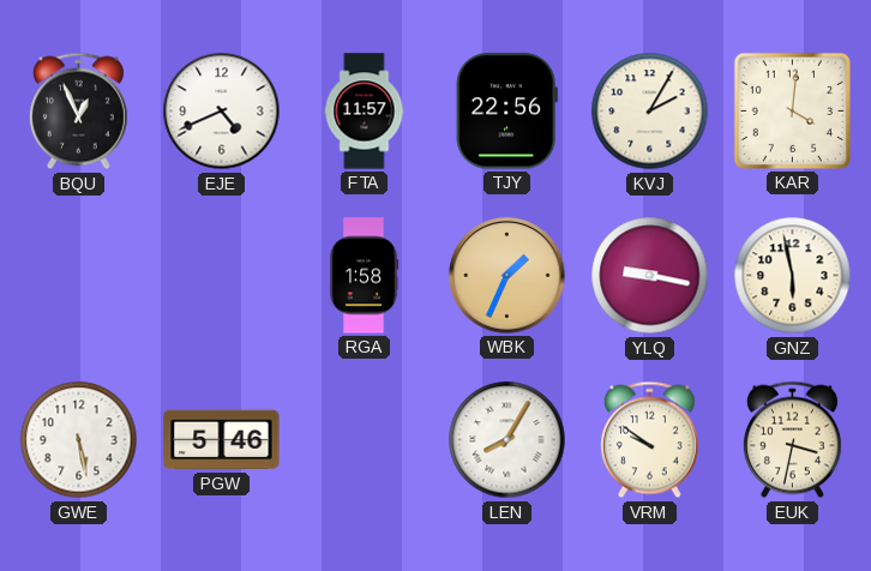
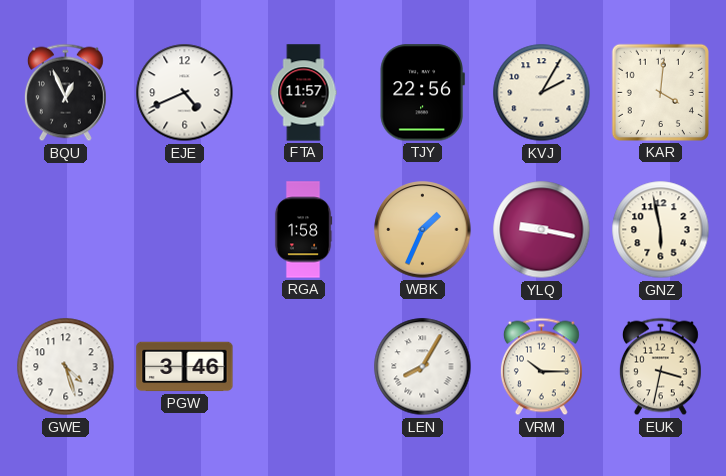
GWE: 5:28 -> 4:27
PGW: 5:46 -> 3:46
VRM: 9:51 -> 10:15
